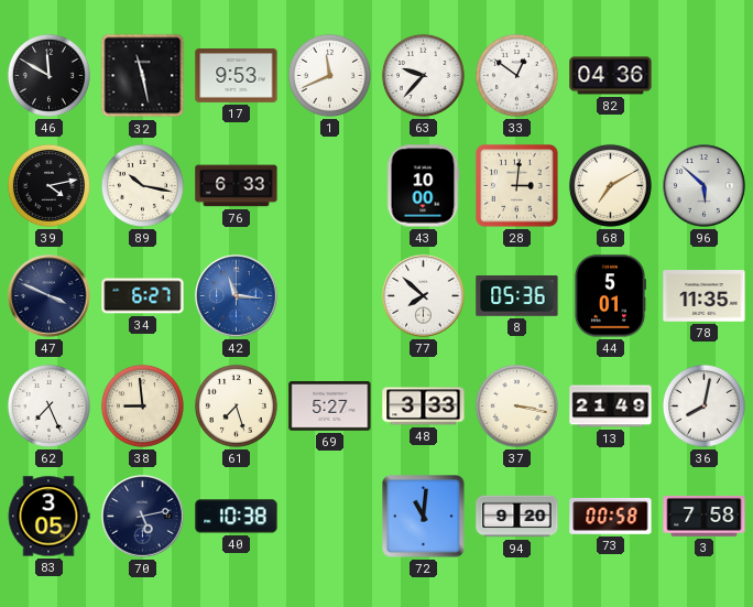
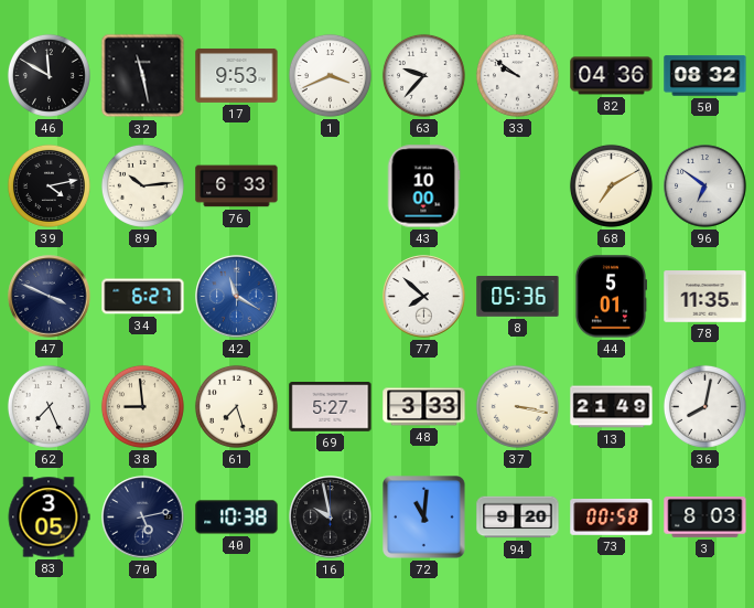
1: 11:41 -> 3:41
33: 12:51 -> 9:51
50: none -> 08:32
89: 10:17 -> 10:14
28: 3:01 -> none
96: 5:52 -> 6:51
42: 11:16 -> 11:20
16: none -> 9:58
3: 7:58 -> 8:03
